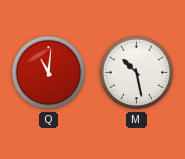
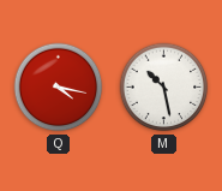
Q: 11:01 -> 4:17
